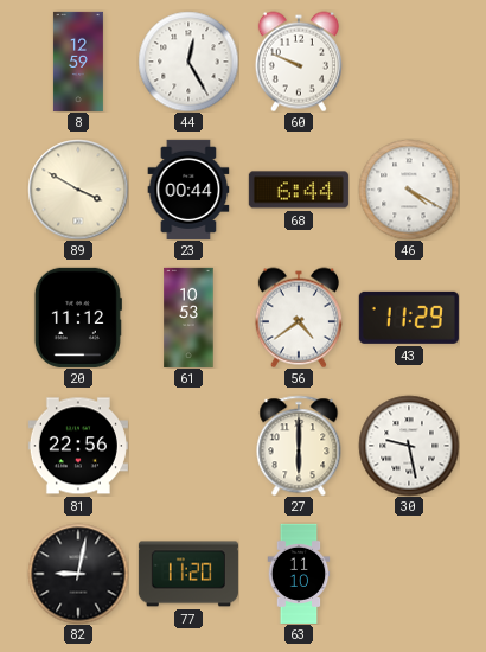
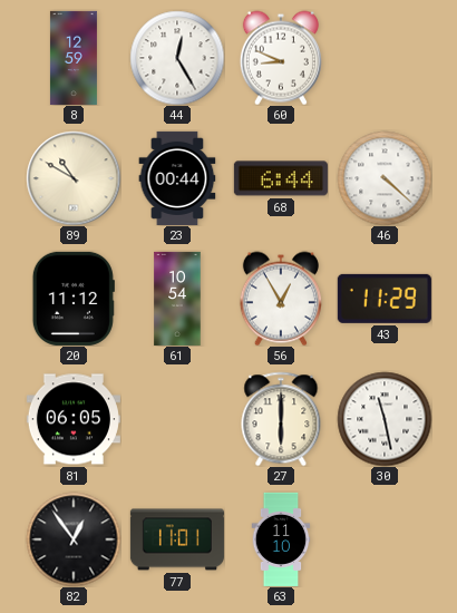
60: 9:49 -> 8:49
89: 3:50 -> 10:50
46: 4:20 -> 4:22
61: 10:53 -> 10:54
56: 4:39 -> 12:55
81: 22:56 -> 06:05
30: 9:28 -> 11:28
82: 9:02 -> 12:54
77: 11:20 -> 11:01
